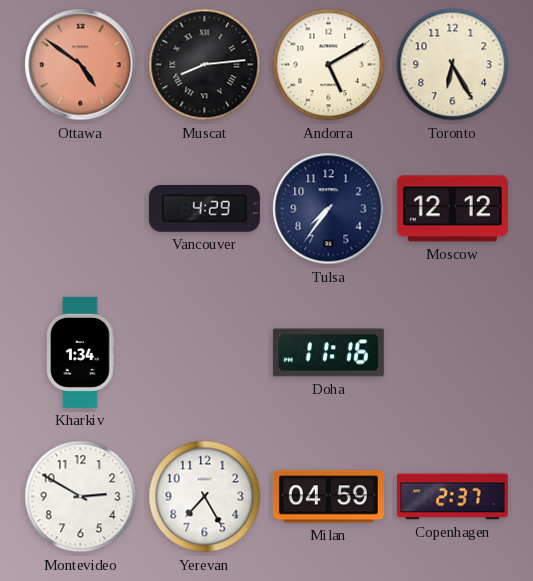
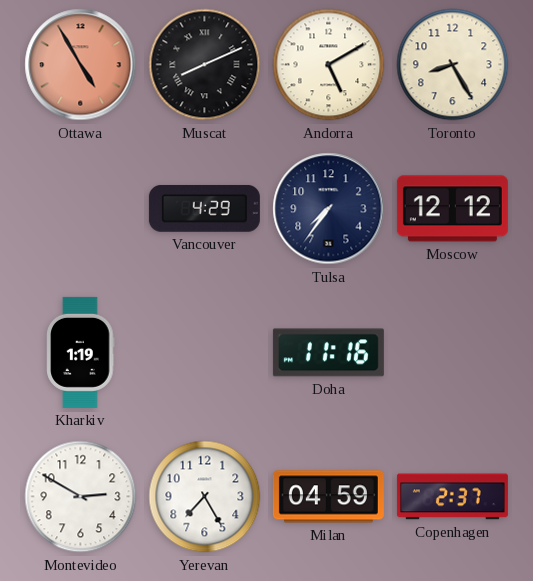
Ottawa: 4:51 -> 4:55
Muscat: 8:14 -> 8:11
Toronto: 6:25 -> 8:25
Kharkiv: 1:34 -> 1:19
